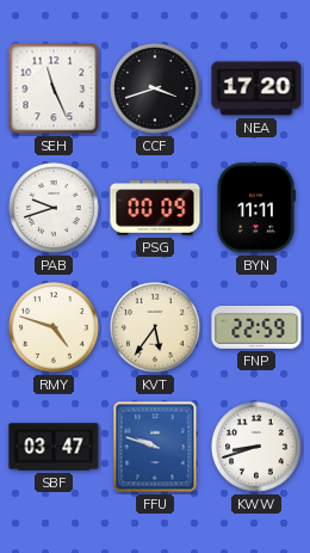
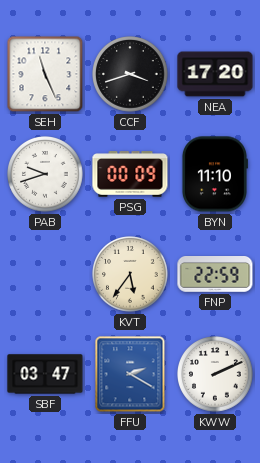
BYN: 11:11 -> 11:10
RMY: 4:48 -> none
FFU: 9:48 -> 2:20
KWW: 8:42 -> 2:11
